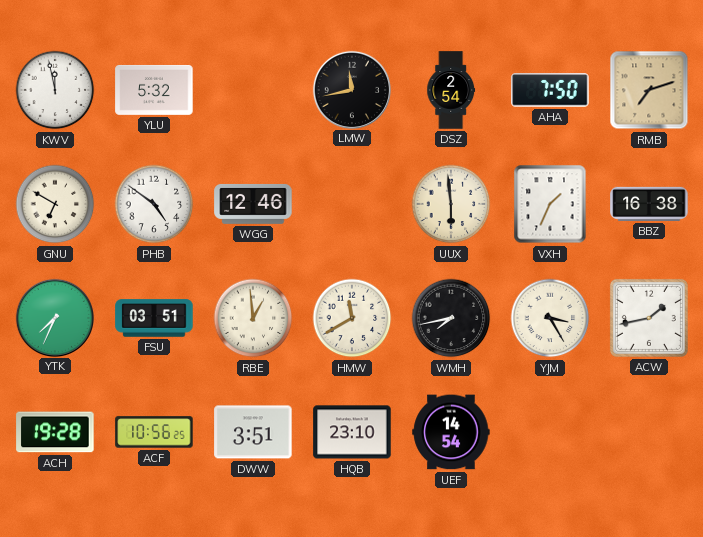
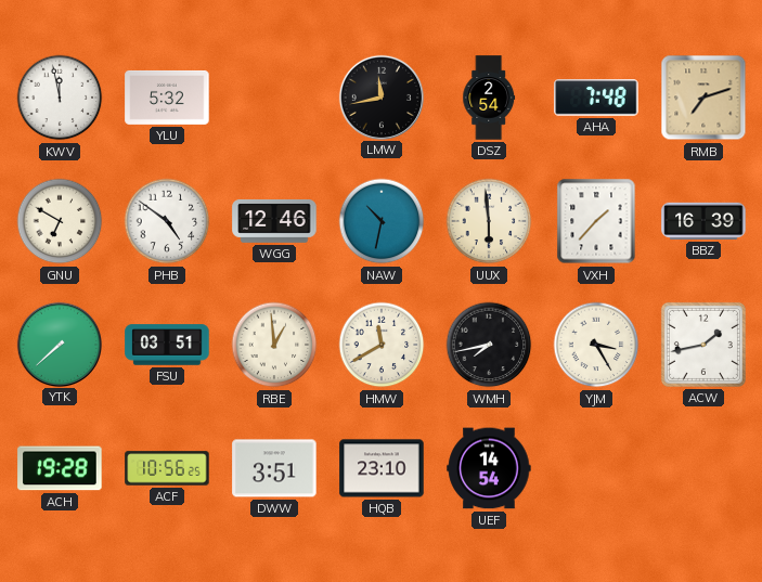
AHA: 7:50 -> 7:48
NAW: none -> 10:32
VXH: 1:34 -> 1:37
BBZ: 16:38 -> 16:39
YTK: 7:34 -> 7:38
